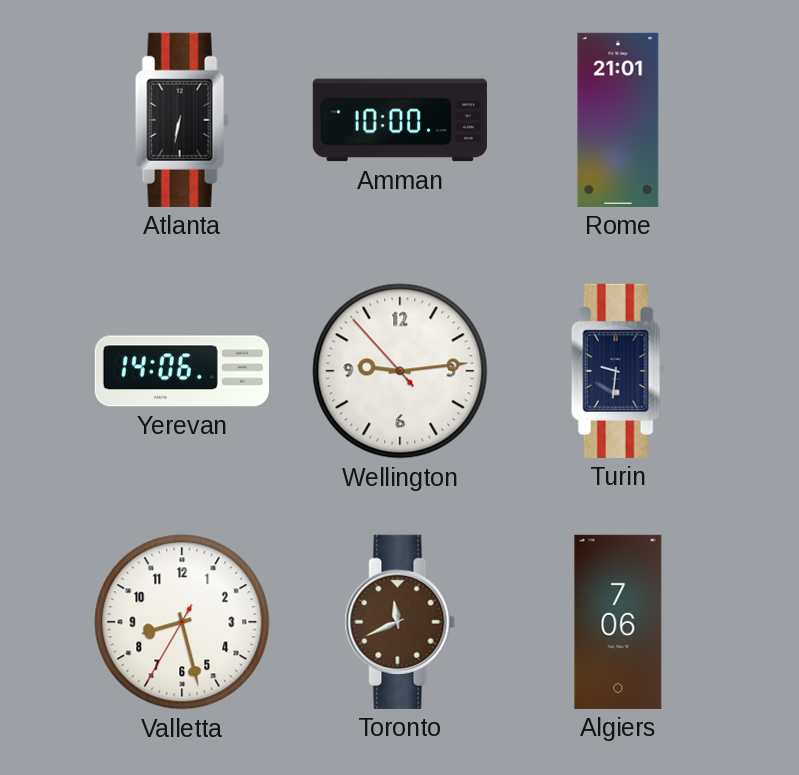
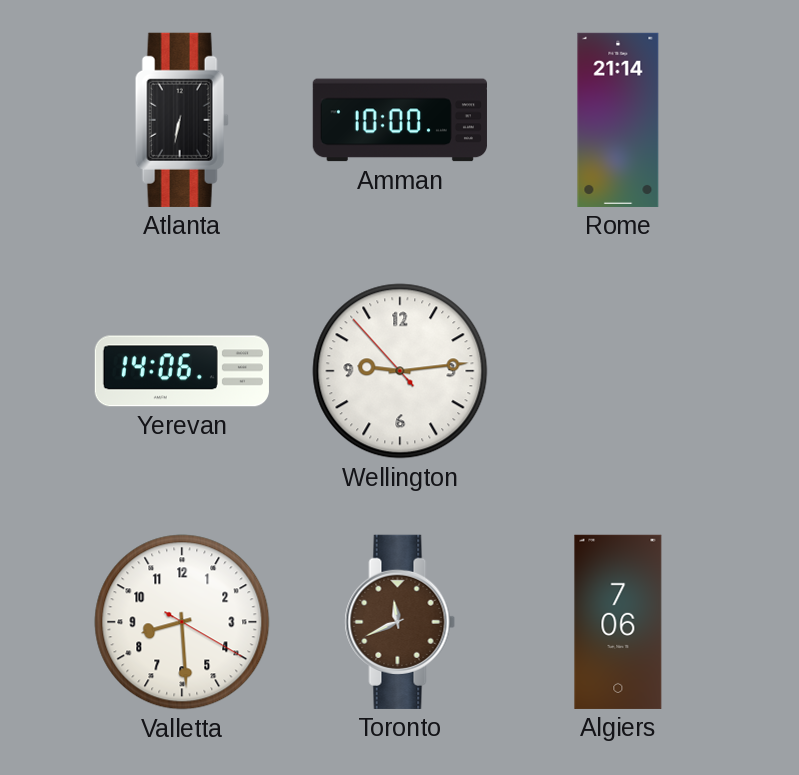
Rome: 21:01 -> 21:14
Turin: 9:31 -> none
Valletta: 8:27 -> 8:29
